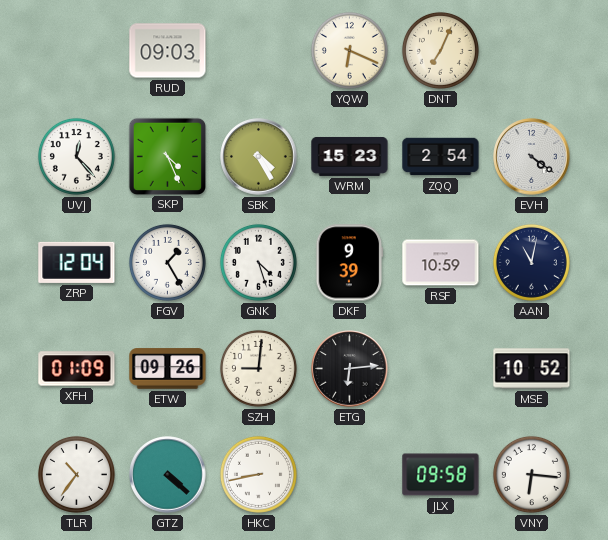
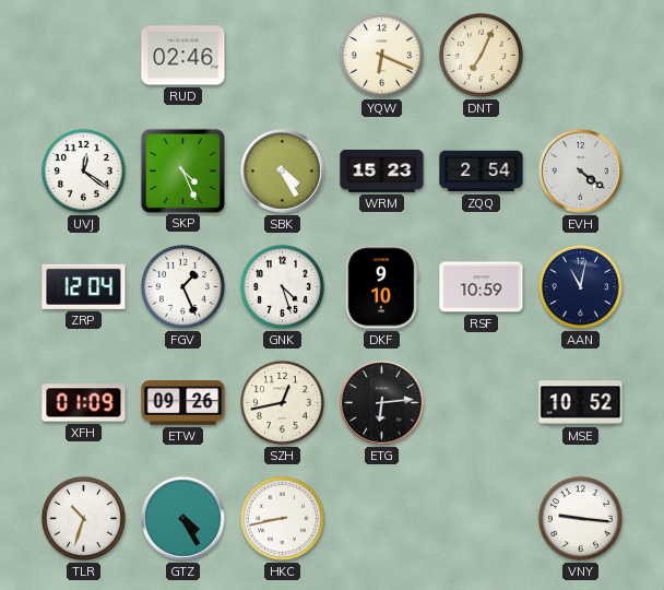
RUD: 09:03 -> 02:46
UVJ: 12:23 -> 12:21
FGV: 1:25 -> 1:26
DKF: 9:39 -> 9:10
SZH: 9:01 -> 12:43
TLR: 10:36 -> 10:33
GTZ: 4:22 -> 4:25
JLX: 09:58 -> none
VNY: 6:16 -> 9:16
